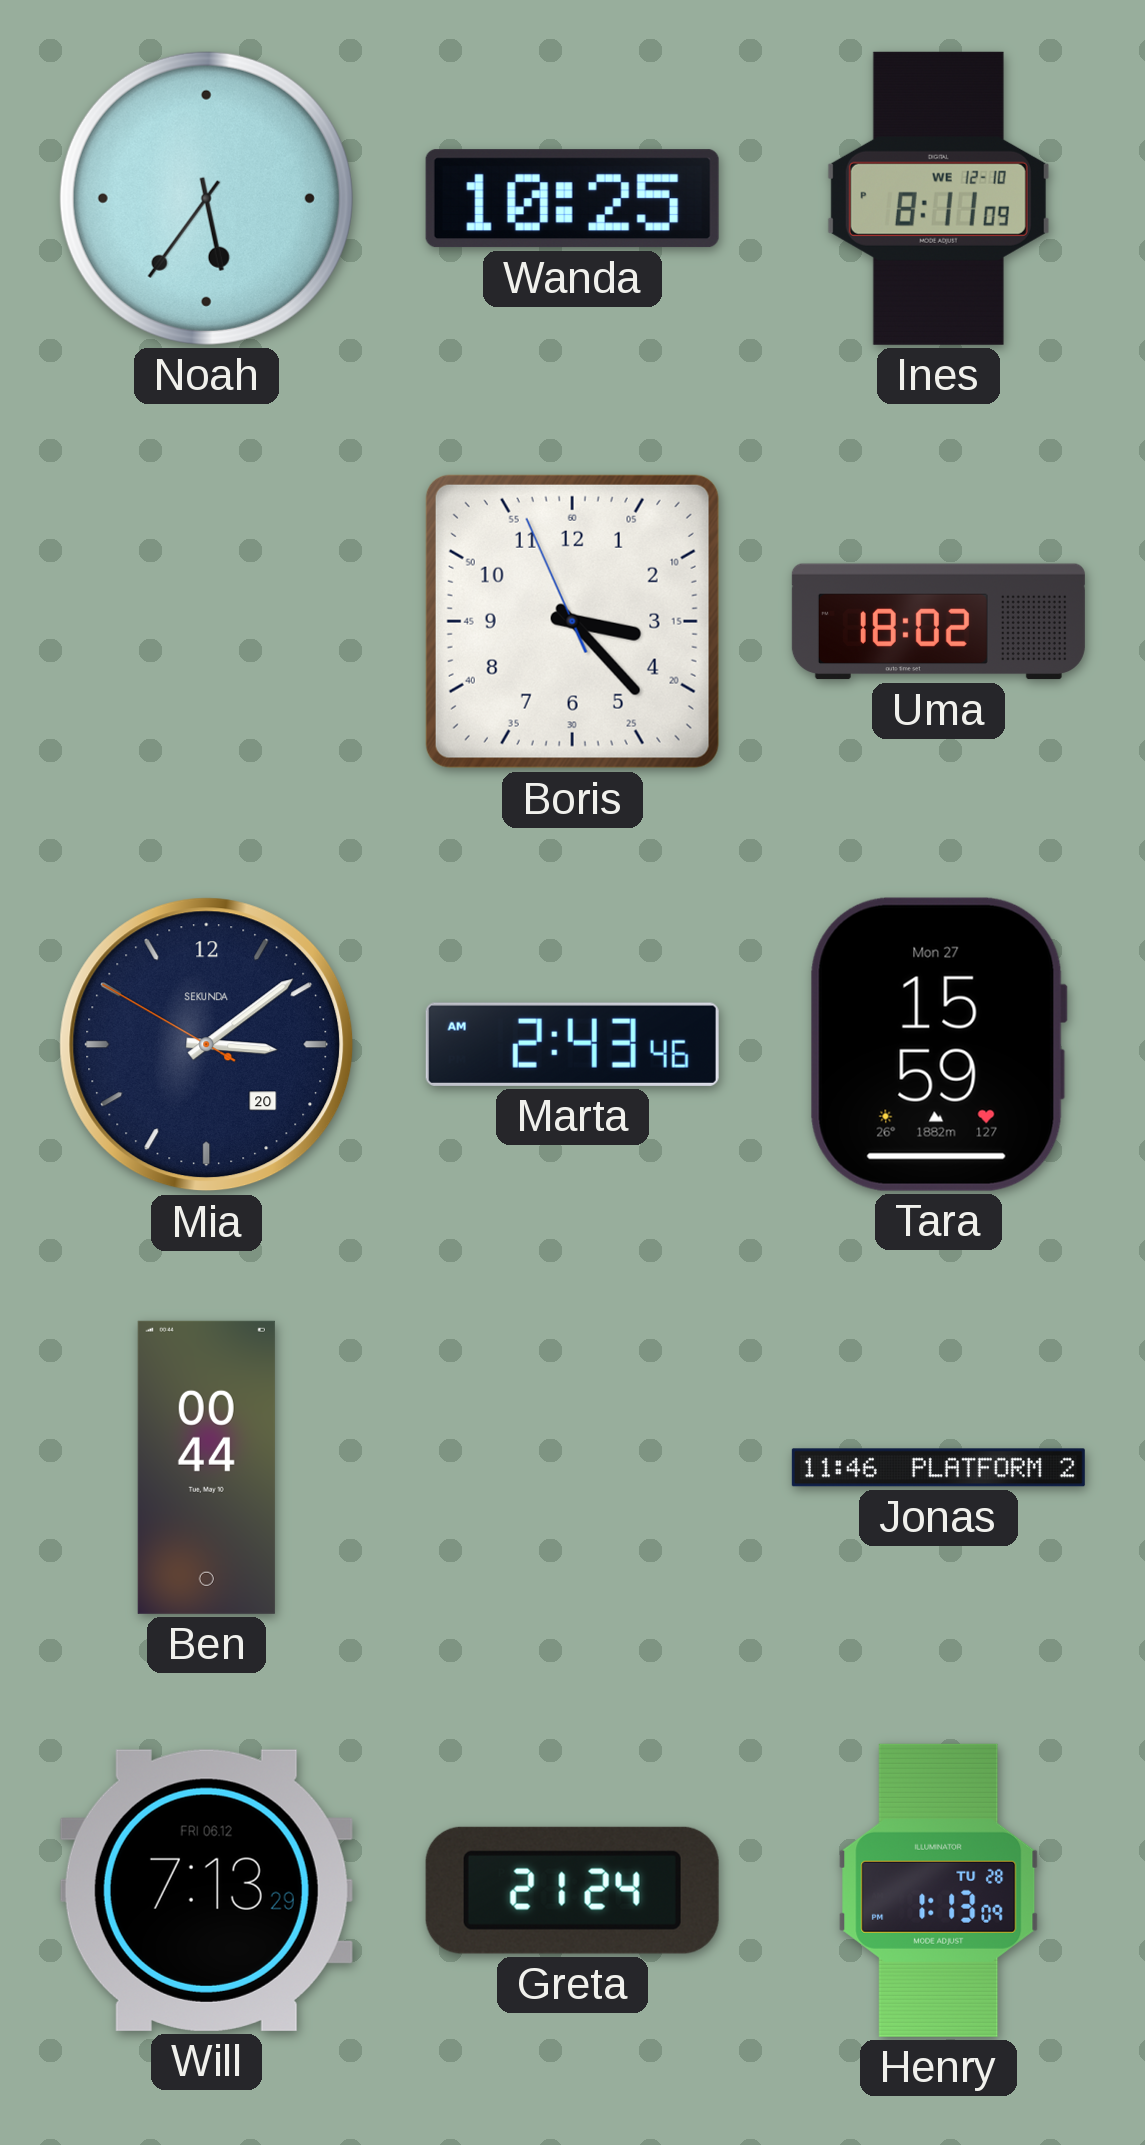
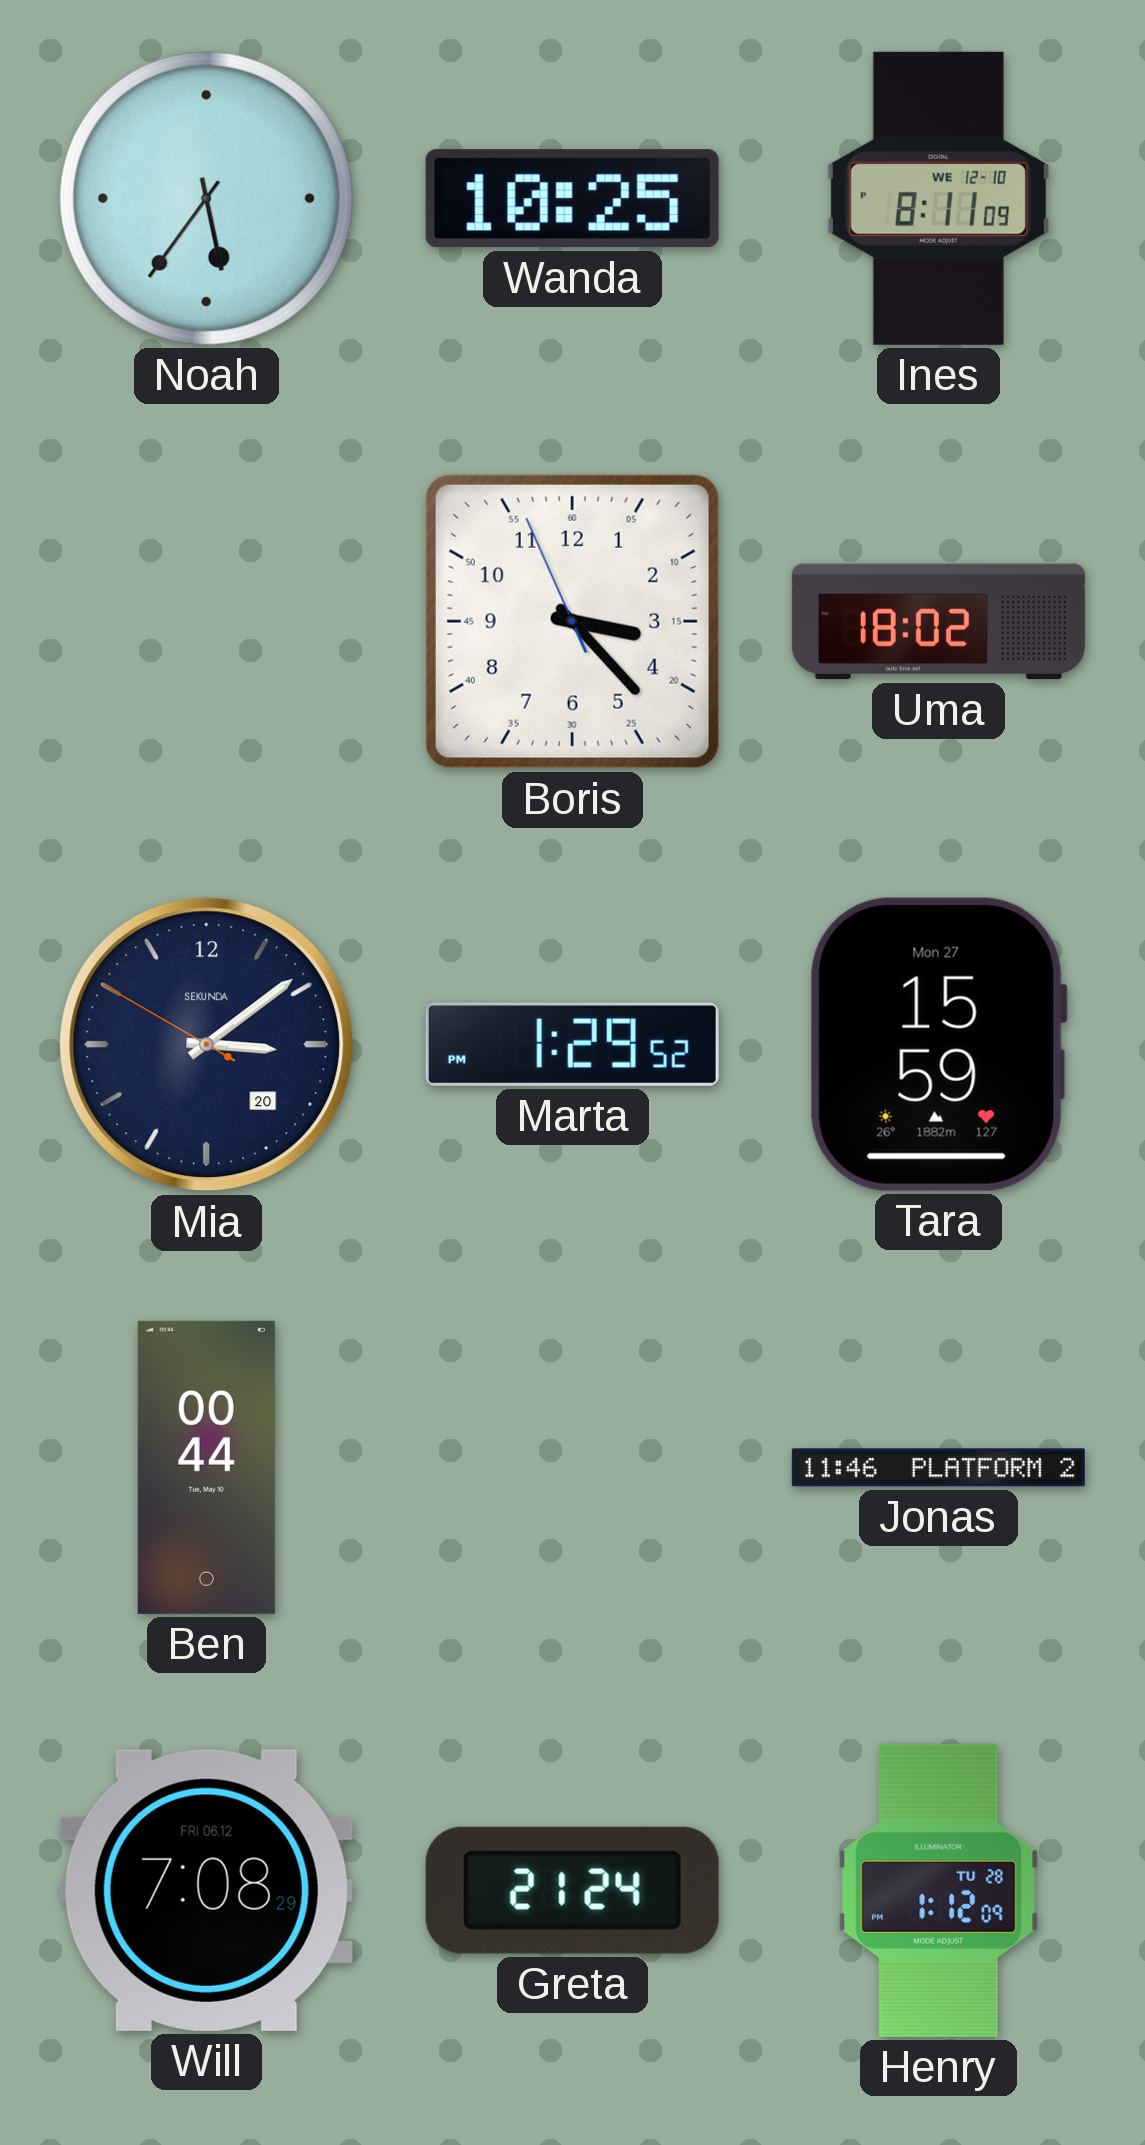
Marta: 2:43 -> 1:29
Will: 7:13 -> 7:08
Henry: 1:13 -> 1:12
